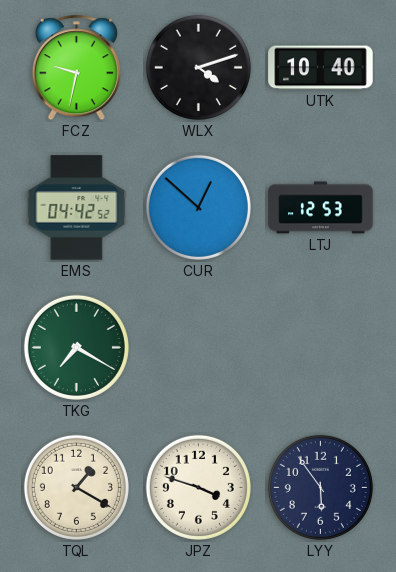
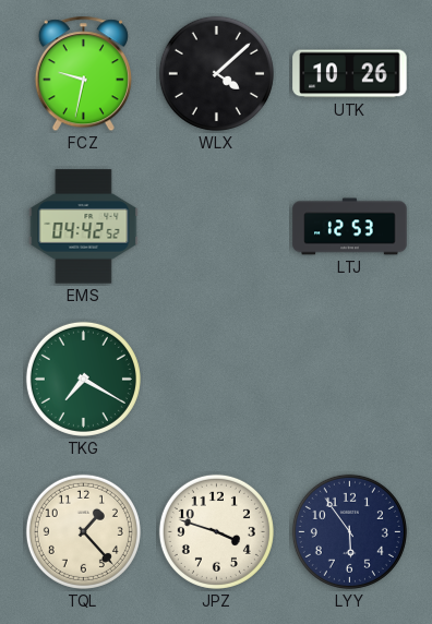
WLX: 4:12 -> 4:08
UTK: 10:40 -> 10:26
CUR: 12:52 -> none
TQL: 1:20 -> 1:23
